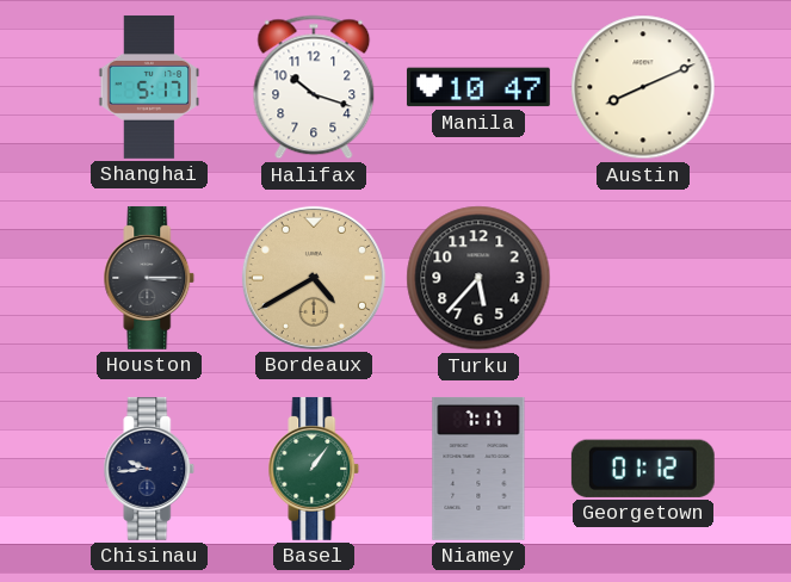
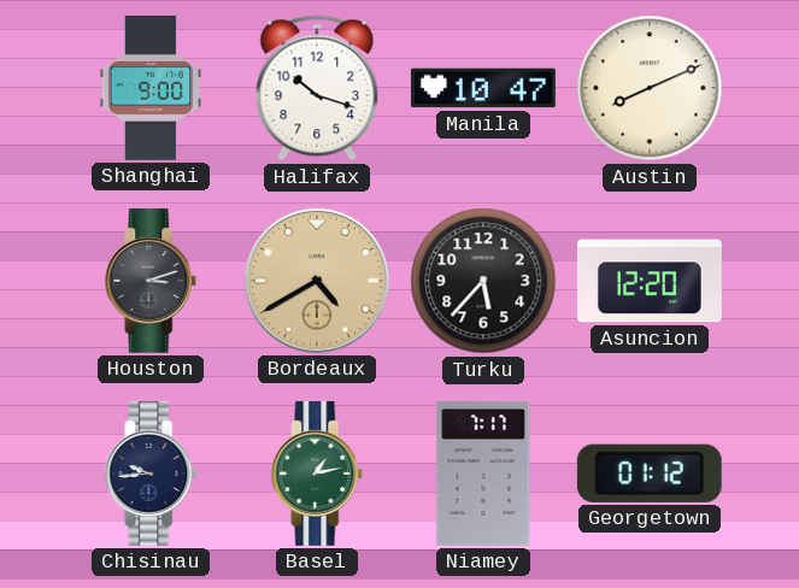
Shanghai: 5:17 -> 9:00
Houston: 3:15 -> 3:12
Asuncion: none -> 12:20
Basel: 1:06 -> 1:13
